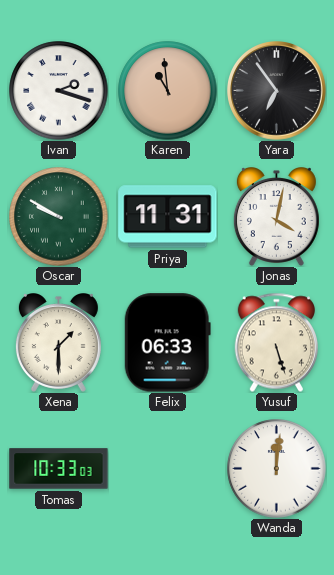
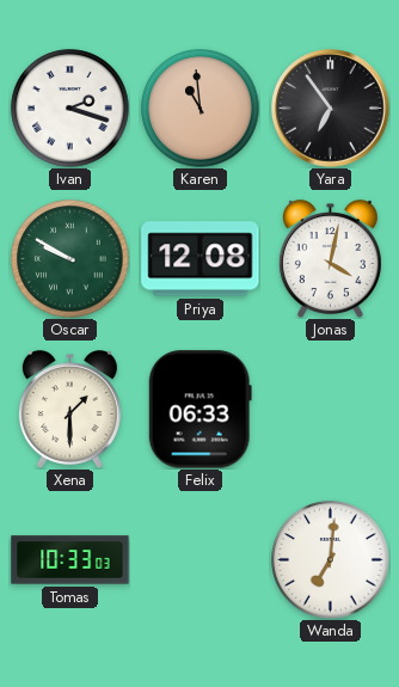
Priya: 11:31 -> 12:08
Yusuf: 5:27 -> none
Wanda: 12:01 -> 7:01
